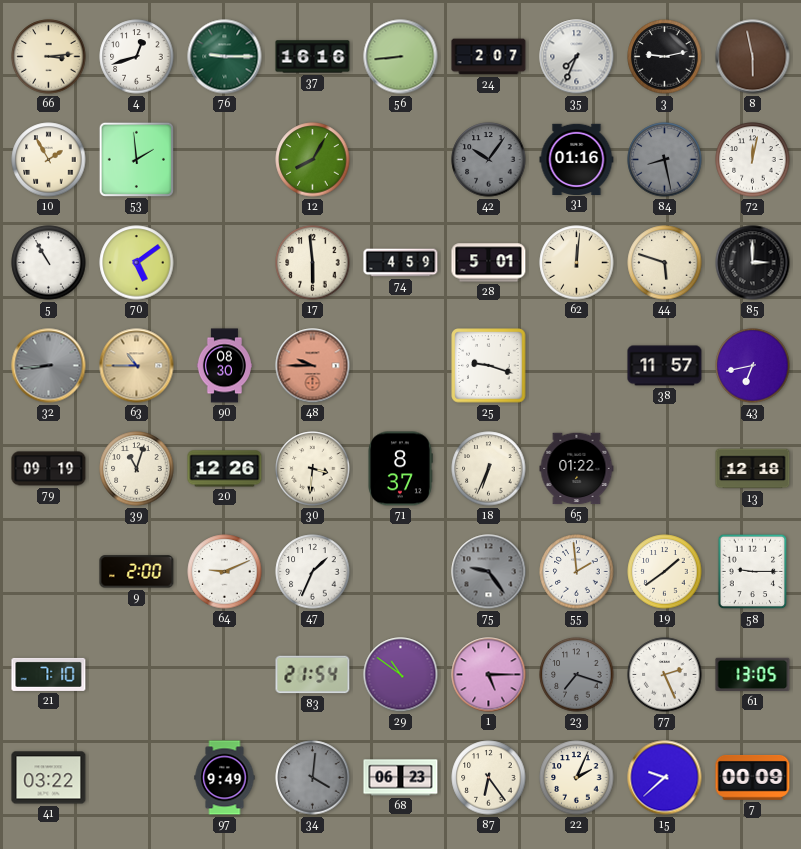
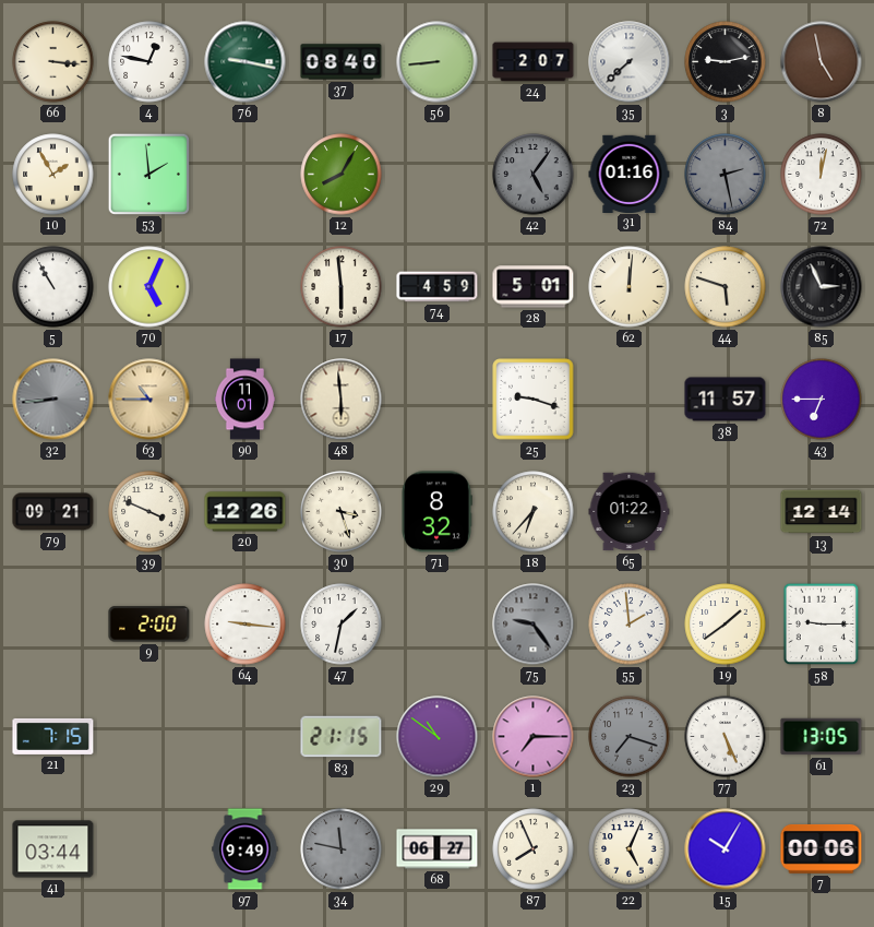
66: 3:14 -> 3:16
4: 12:42 -> 12:47
76: 9:15 -> 9:17
37: 16:16 -> 08:40
35: 7:34 -> 7:38
8: 5:58 -> 4:58
42: 10:06 -> 5:06
84: 8:28 -> 2:28
70: 5:09 -> 5:04
85: 3:00 -> 2:56
90: 08:30 -> 11:01
48: 9:45 -> 5:59
48 dial: salmon -> cream
43: 6:43 -> 6:45
79: 09:19 -> 09:21
39: 11:03 -> 3:49
30: 3:31 -> 3:27
71: 8:37 -> 8:32
18: 6:34 -> 6:37
13: 12:18 -> 12:14
64: 9:11 -> 9:16
47: 1:34 -> 1:32
21: 7:10 -> 7:15
83: 21:54 -> 21:15
1: 5:15 -> 7:15
77: 2:26 -> 5:26
41: 03:22 -> 03:44
34: 4:01 -> 11:47
68: 06:23 -> 06:27
87: 6:24 -> 7:56
22: 2:04 -> 5:04
15: 9:38 -> 10:05
7: 00:09 -> 00:06
